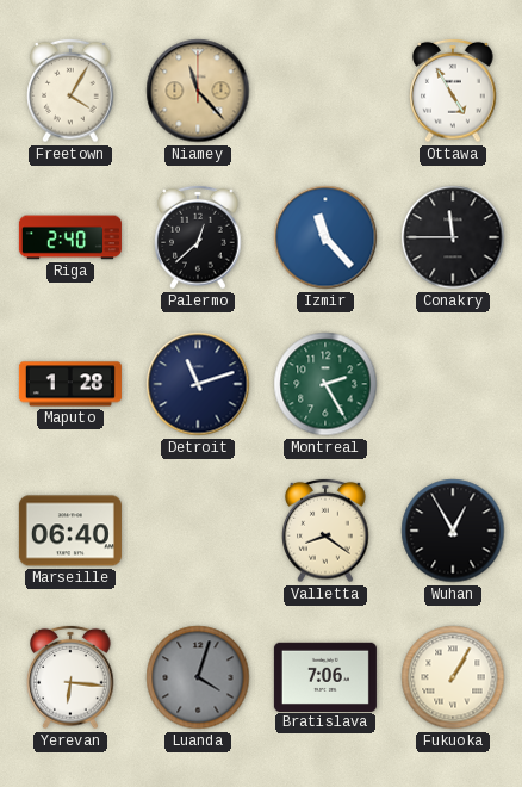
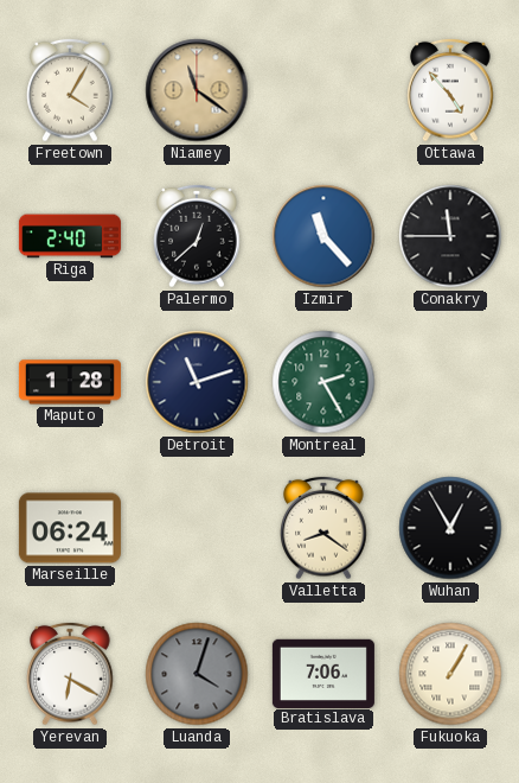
Niamey: 11:23 -> 11:21
Ottawa: 4:55 -> 4:53
Marseille: 06:40 -> 06:24
Yerevan: 6:16 -> 6:20
